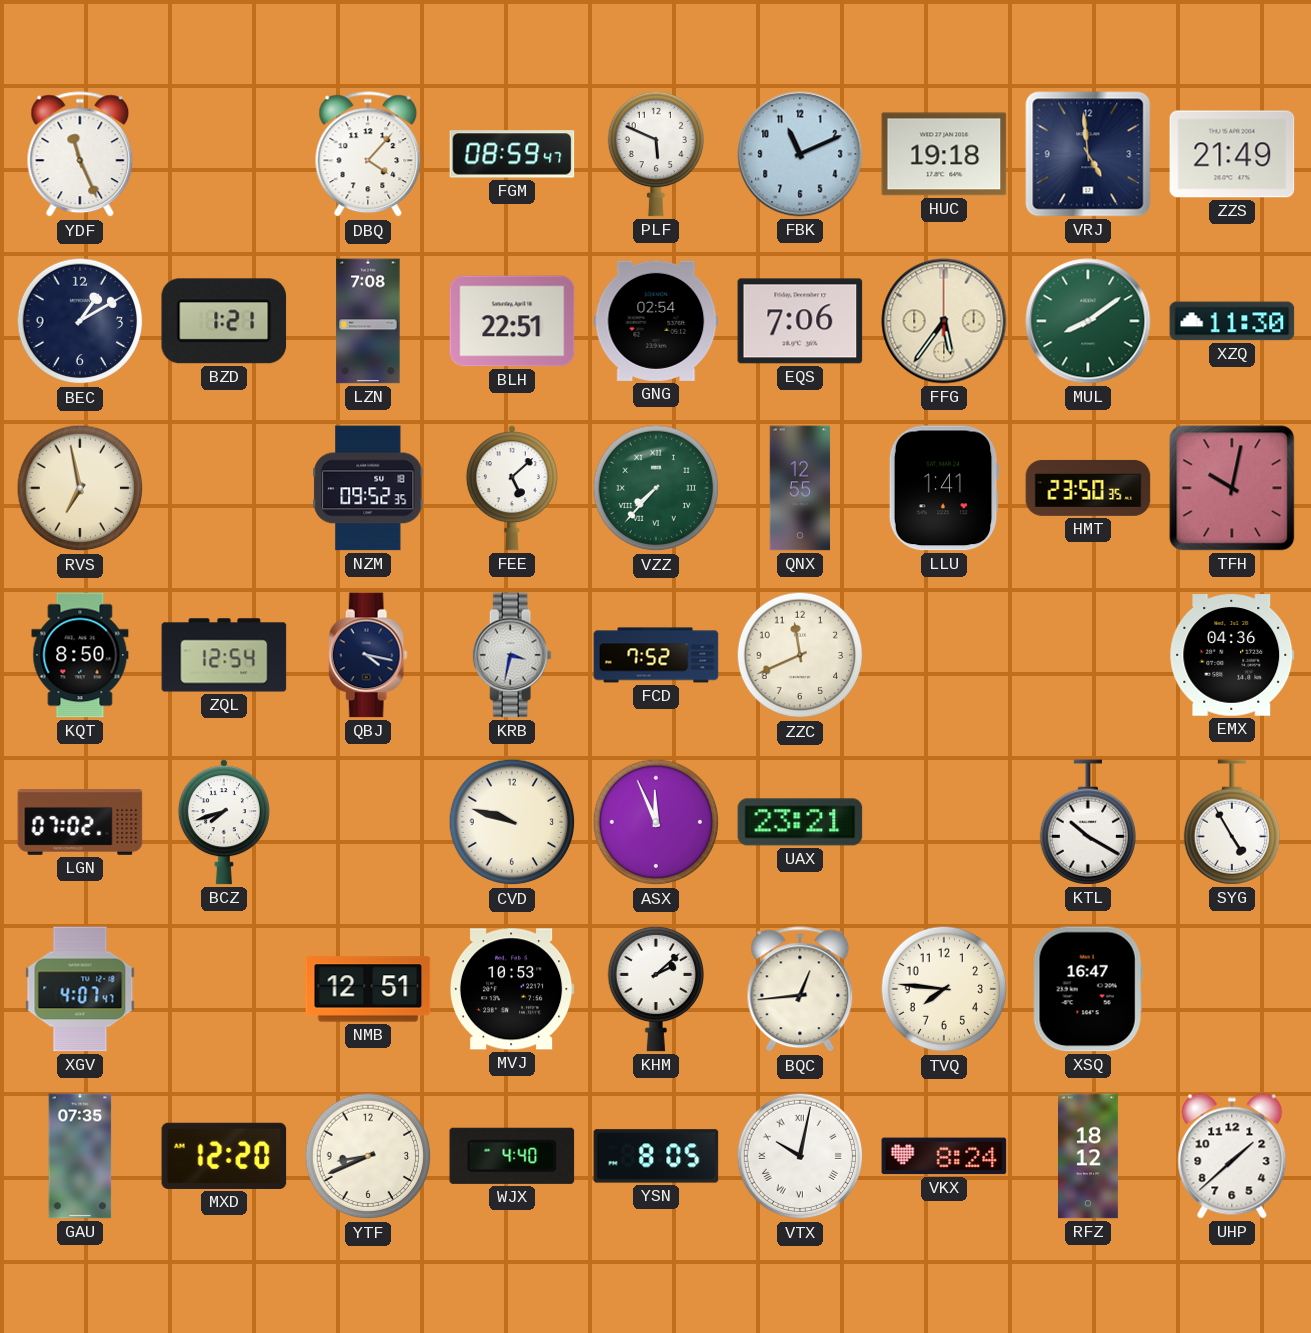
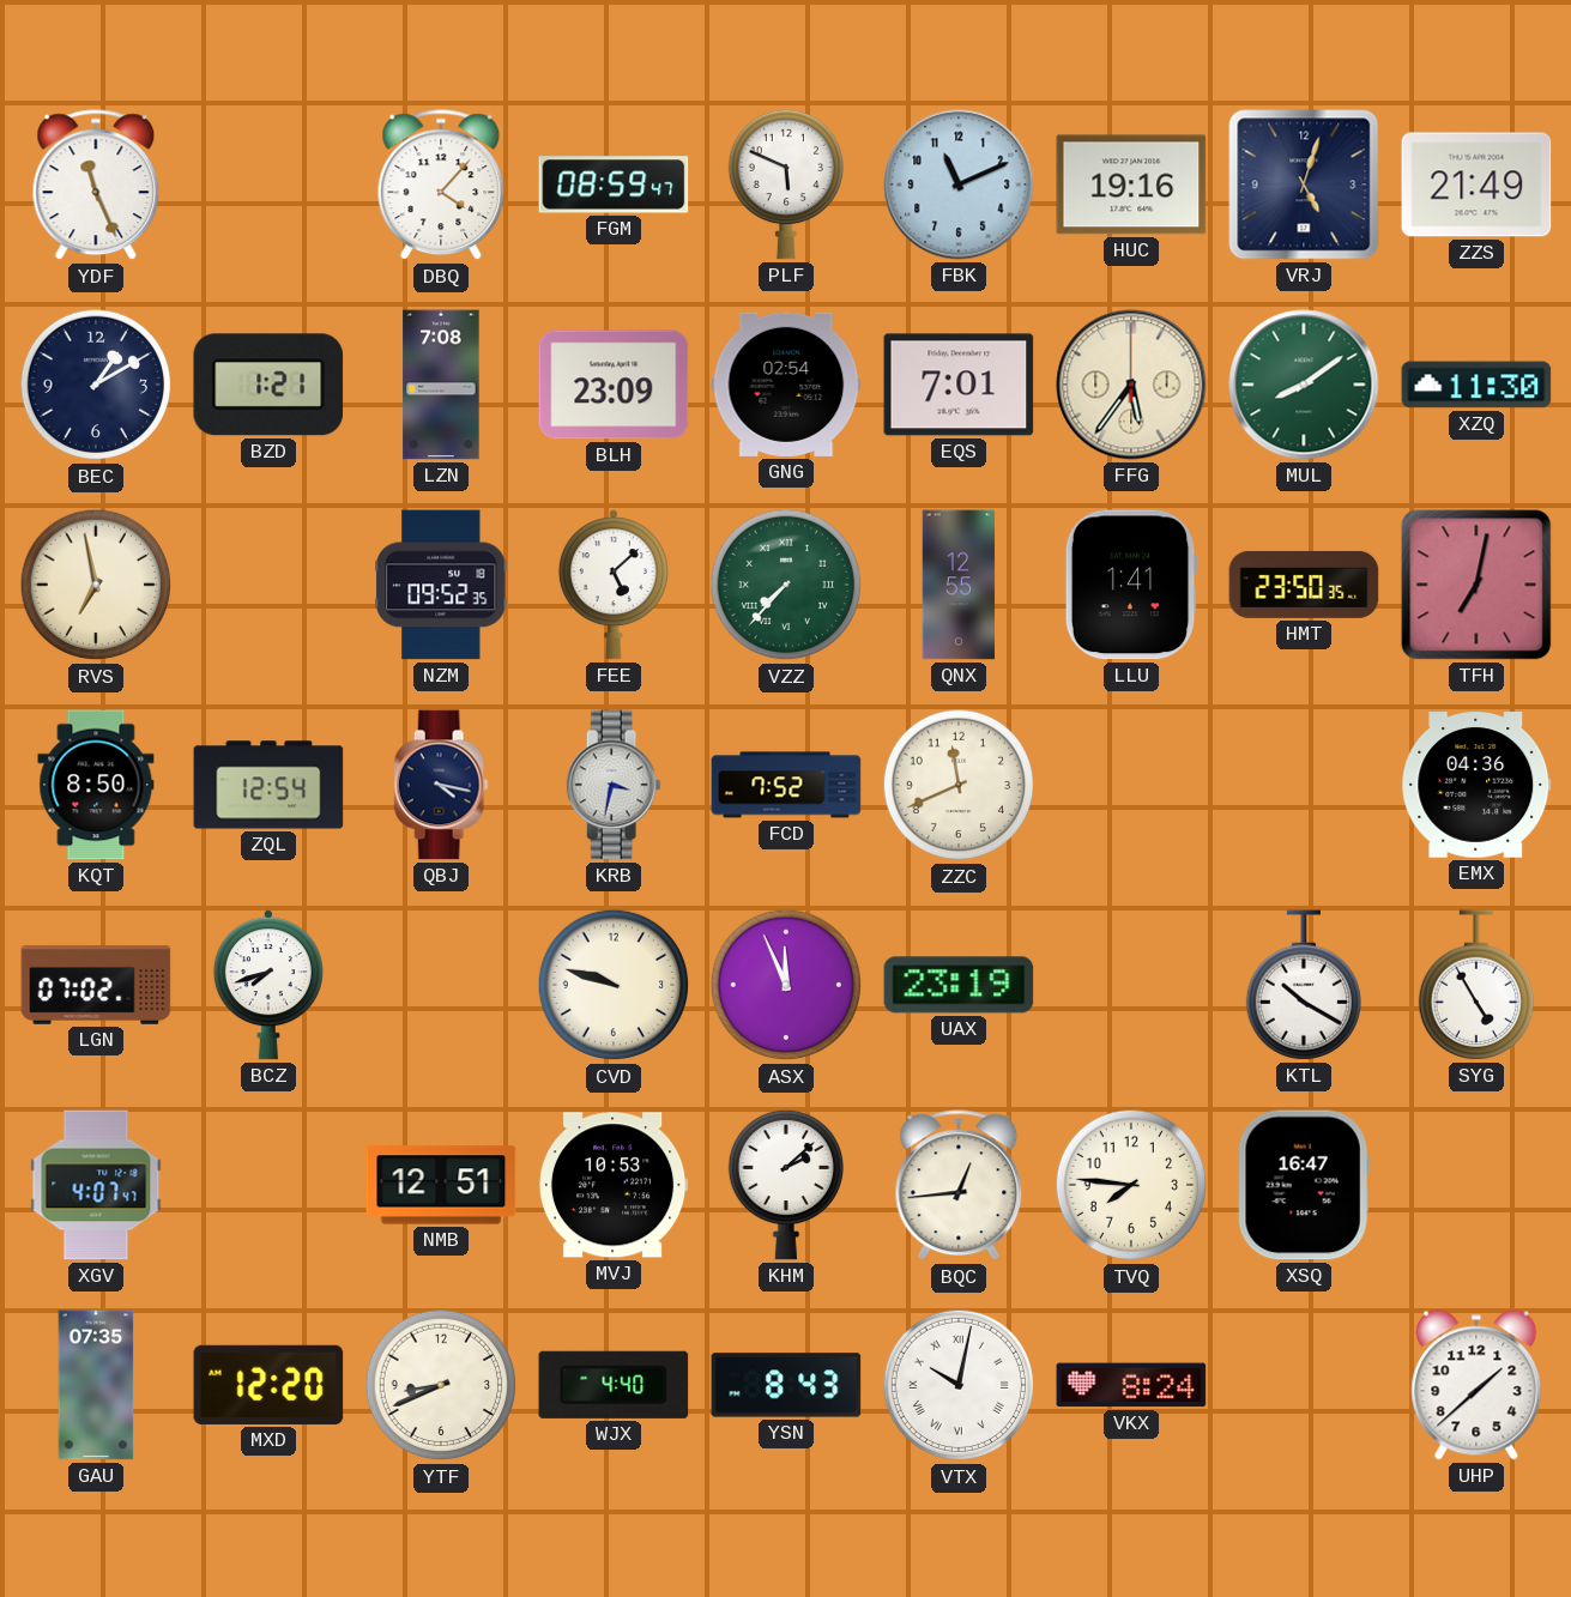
HUC: 19:18 -> 19:16
VRJ: 4:59 -> 5:03
BLH: 22:51 -> 23:09
EQS: 7:06 -> 7:01
TFH: 10:02 -> 7:02
UAX: 23:21 -> 23:19
YSN: 8:05 -> 8:43
RFZ: 18:12 -> none
